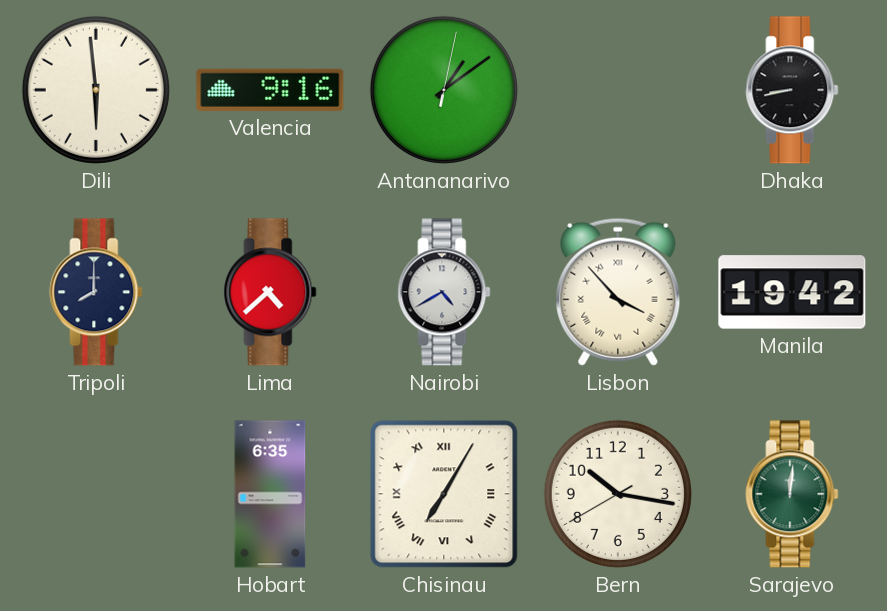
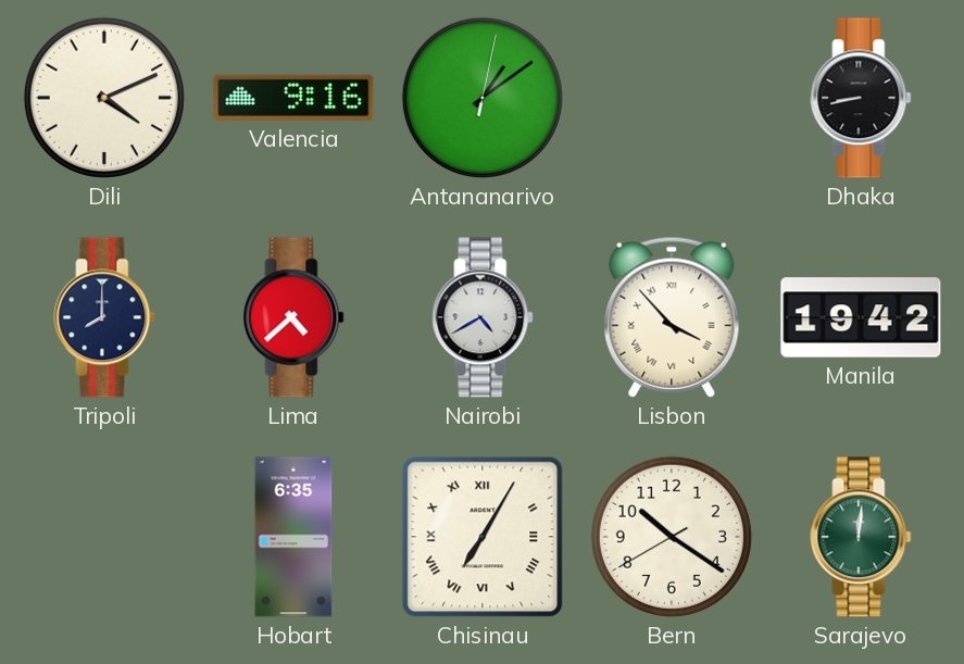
Dili: 5:59 -> 4:11
Bern: 10:16 -> 10:20
